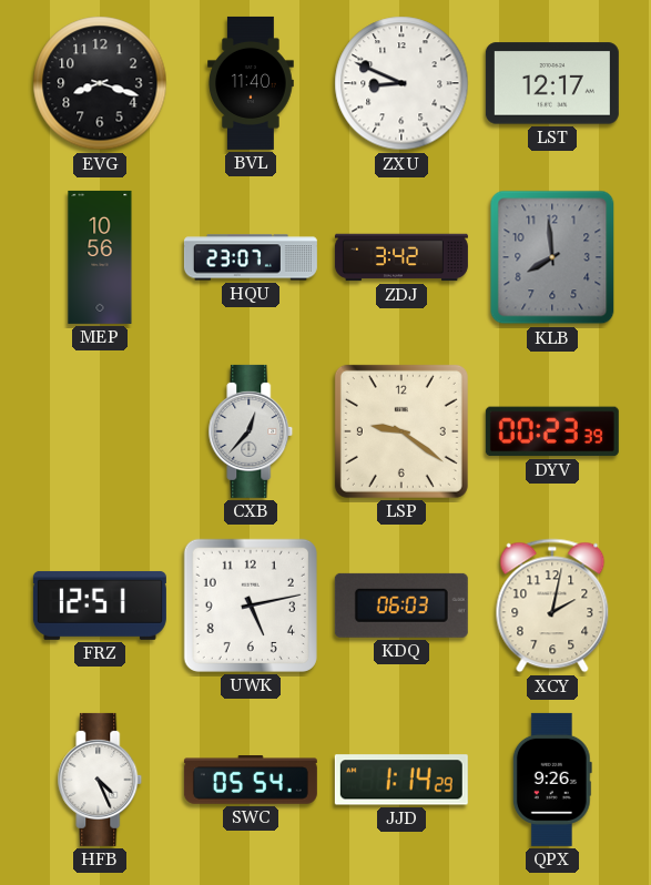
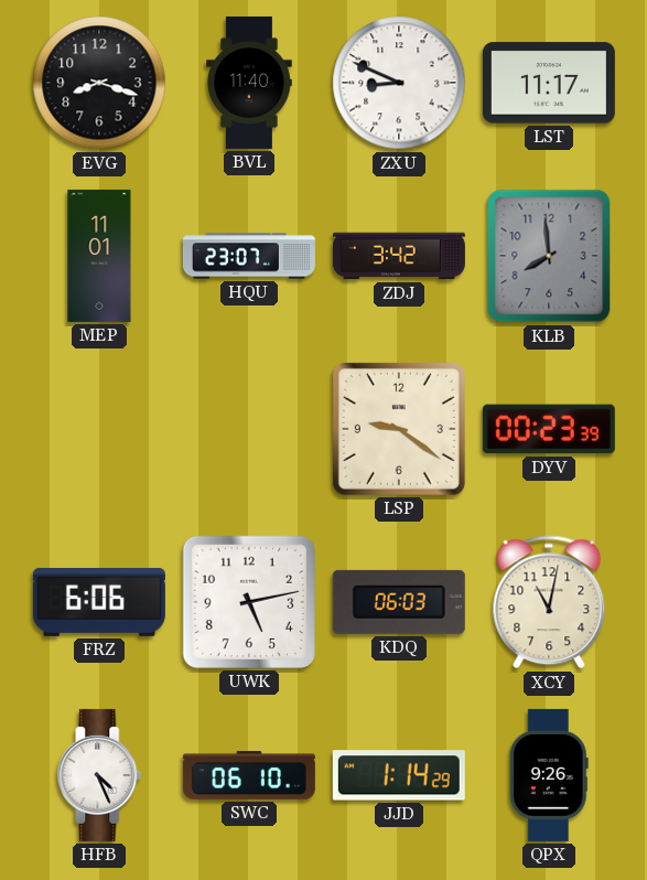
LST: 12:17 -> 11:17
MEP: 10:56 -> 11:01
CXB: 12:37 -> none
FRZ: 12:51 -> 6:06
XCY: 2:02 -> 11:02
SWC: 05:54 -> 06:10
